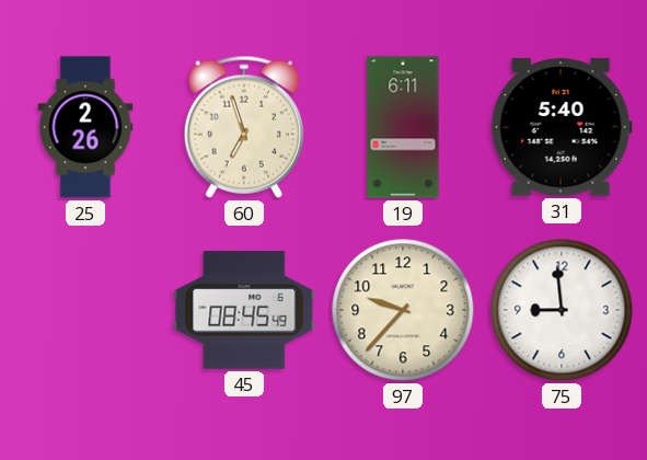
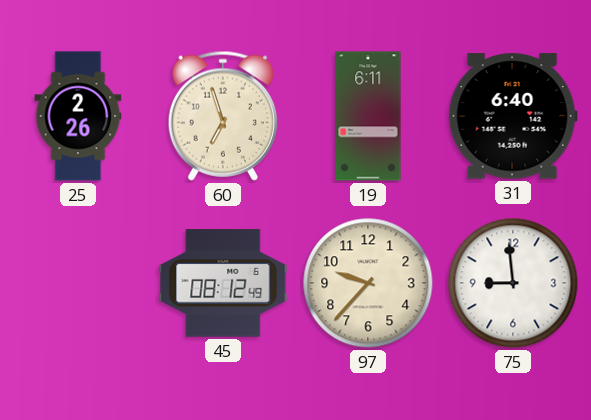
31: 5:40 -> 6:40
45: 08:45 -> 08:12
